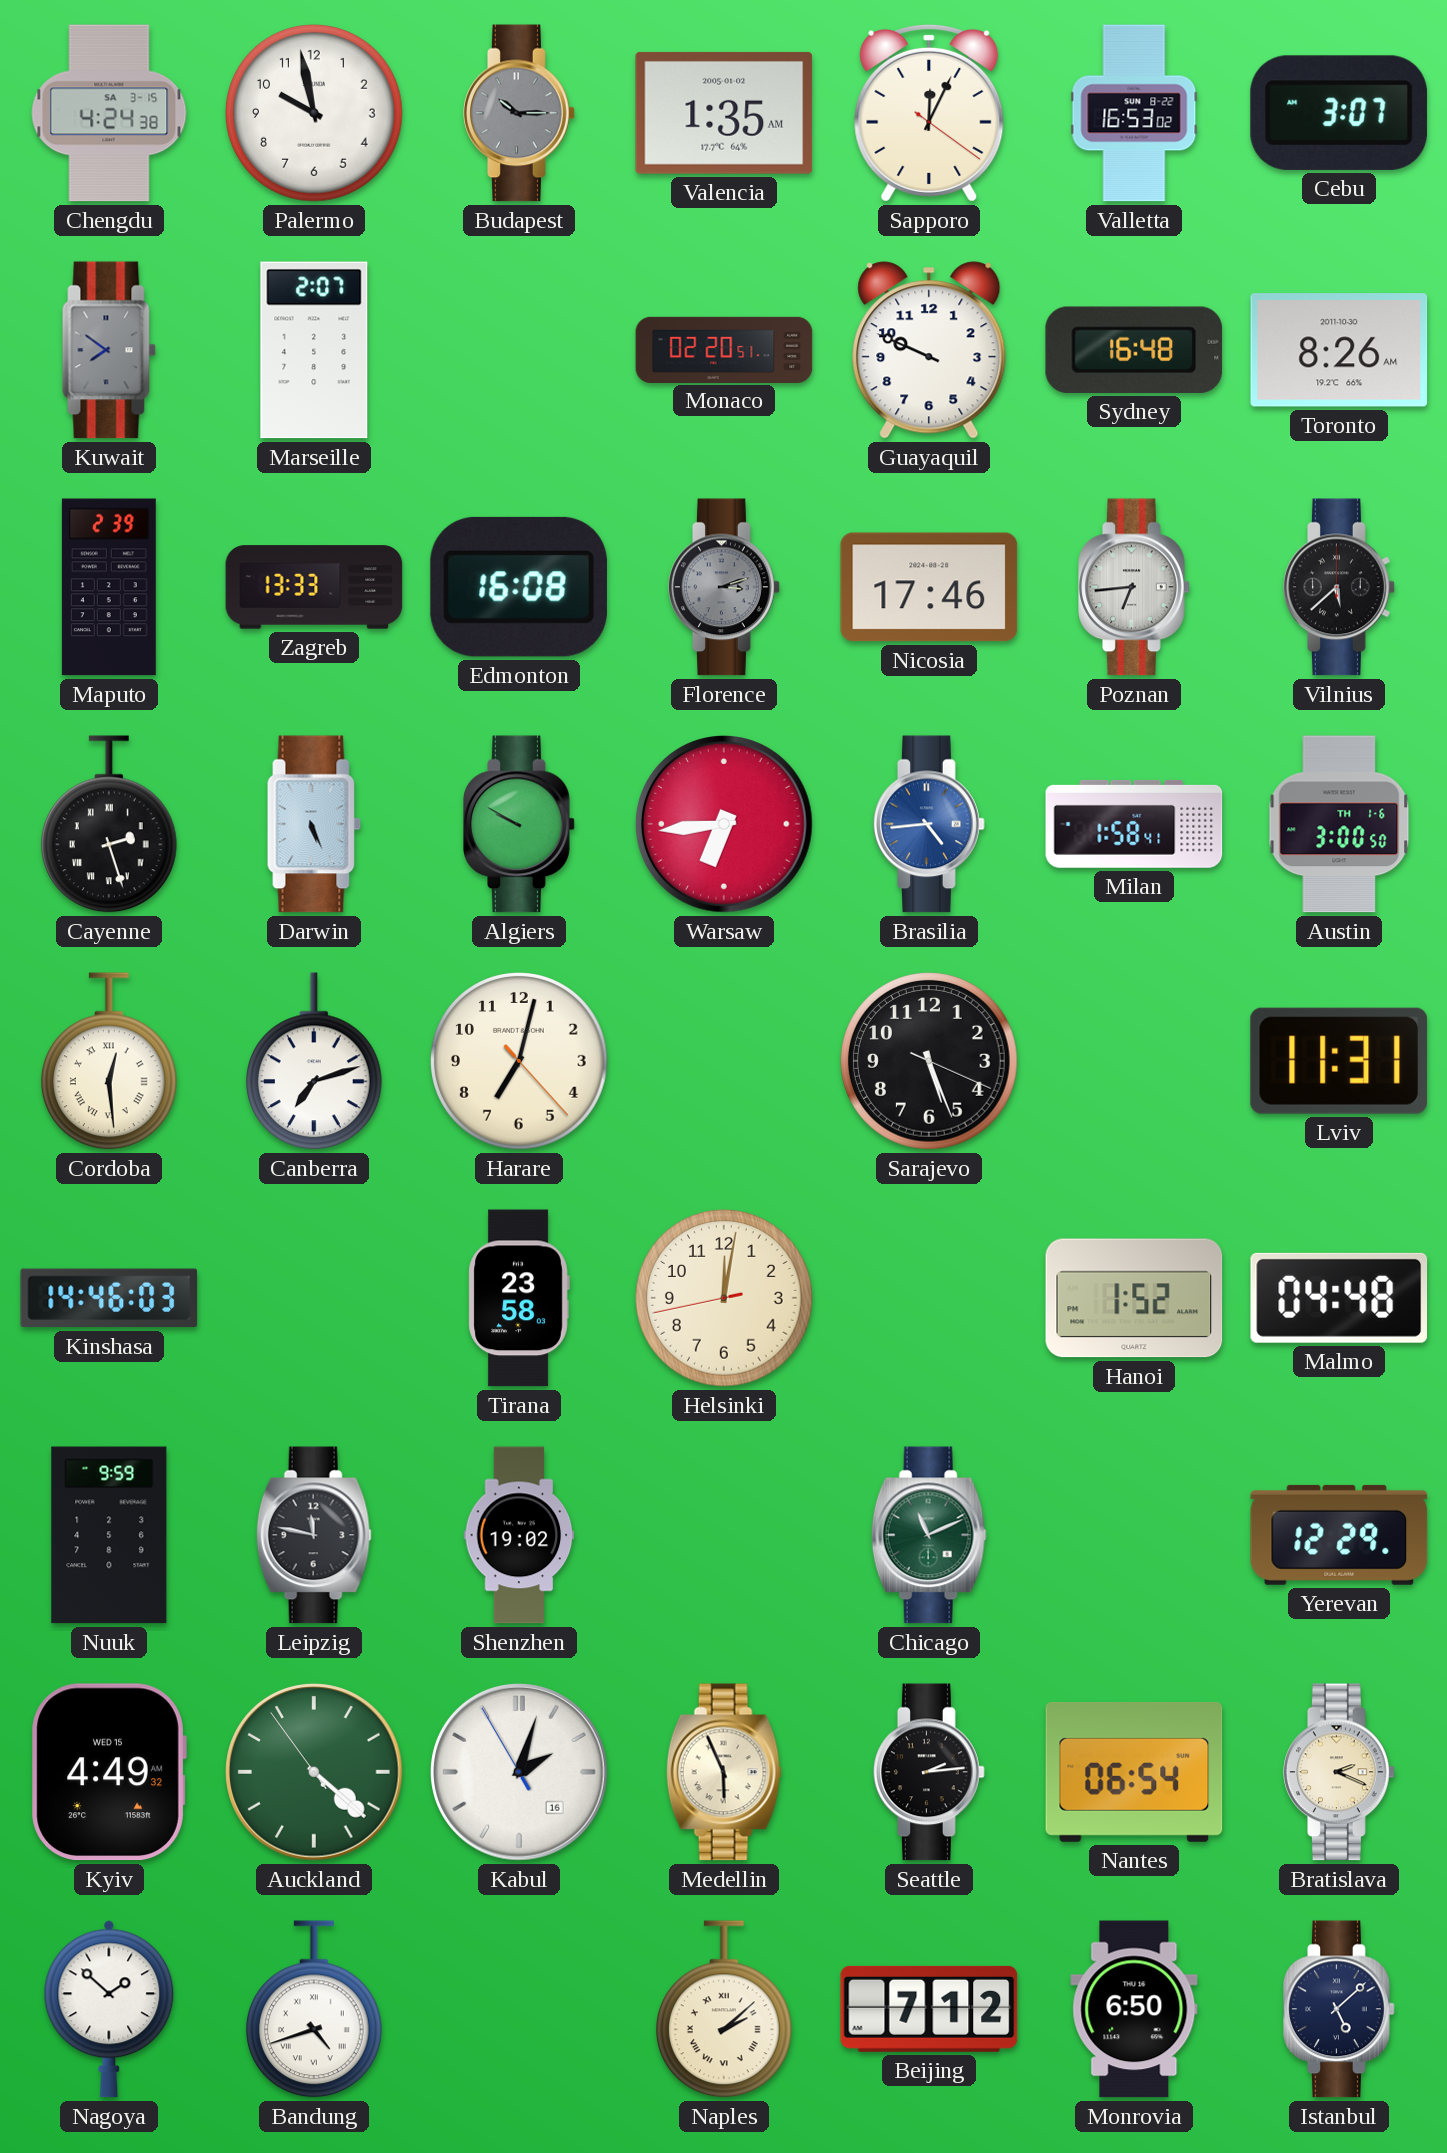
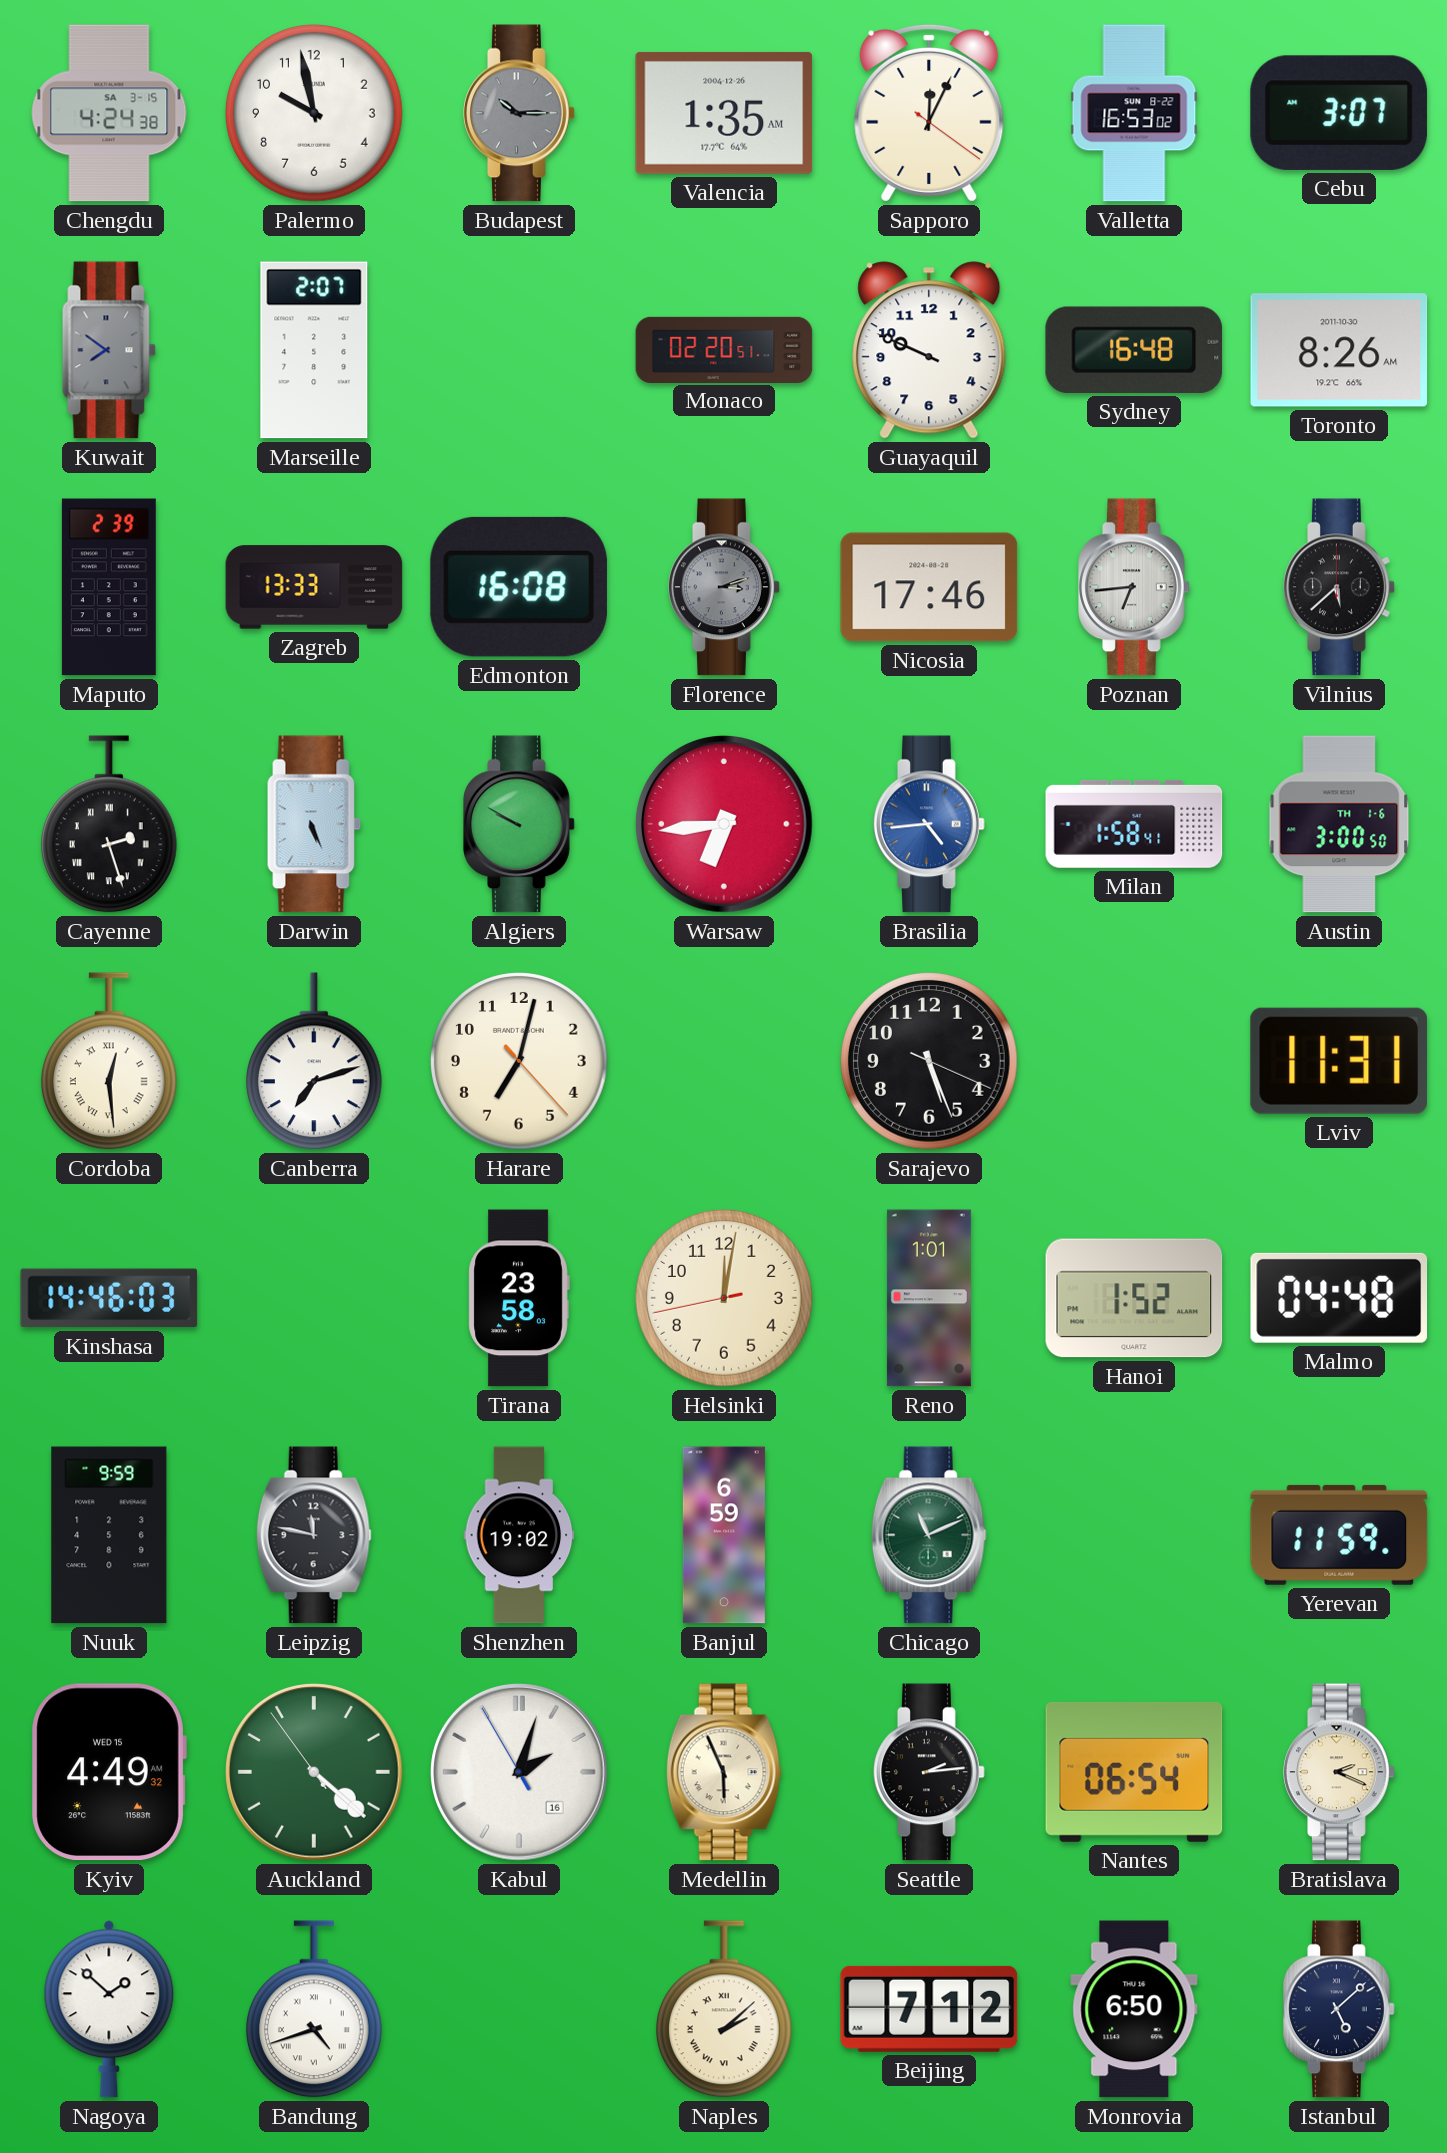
Valencia date: 2005-01-02 -> 2004-12-26
Reno: none -> 1:01
Banjul: none -> 6:59
Yerevan: 12:29 -> 11:59
